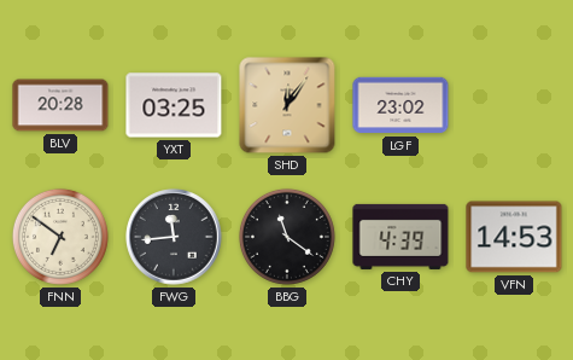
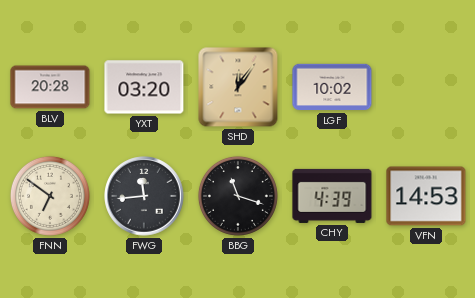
YXT: 03:25 -> 03:20
LGF: 23:02 -> 10:02
BBG: 11:21 -> 11:18
